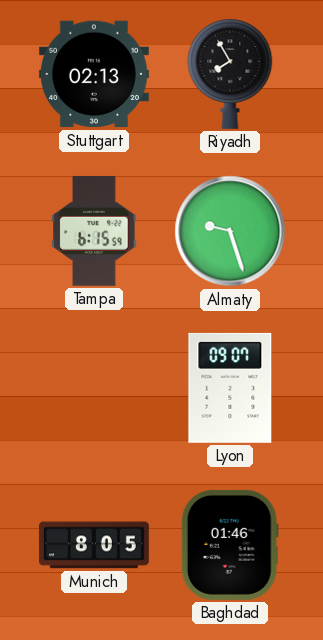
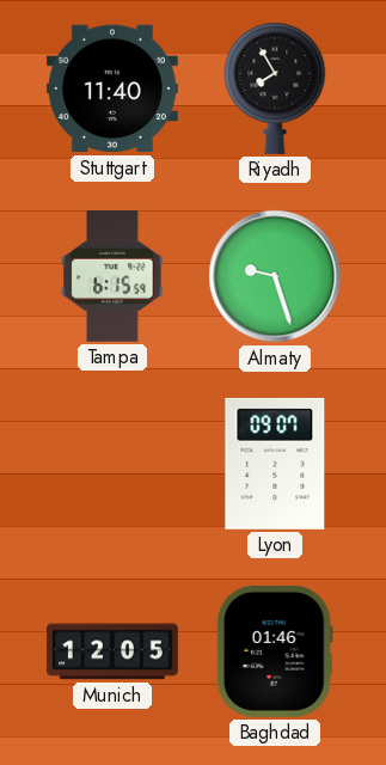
Stuttgart: 02:13 -> 11:40
Munich: 8:05 -> 12:05
